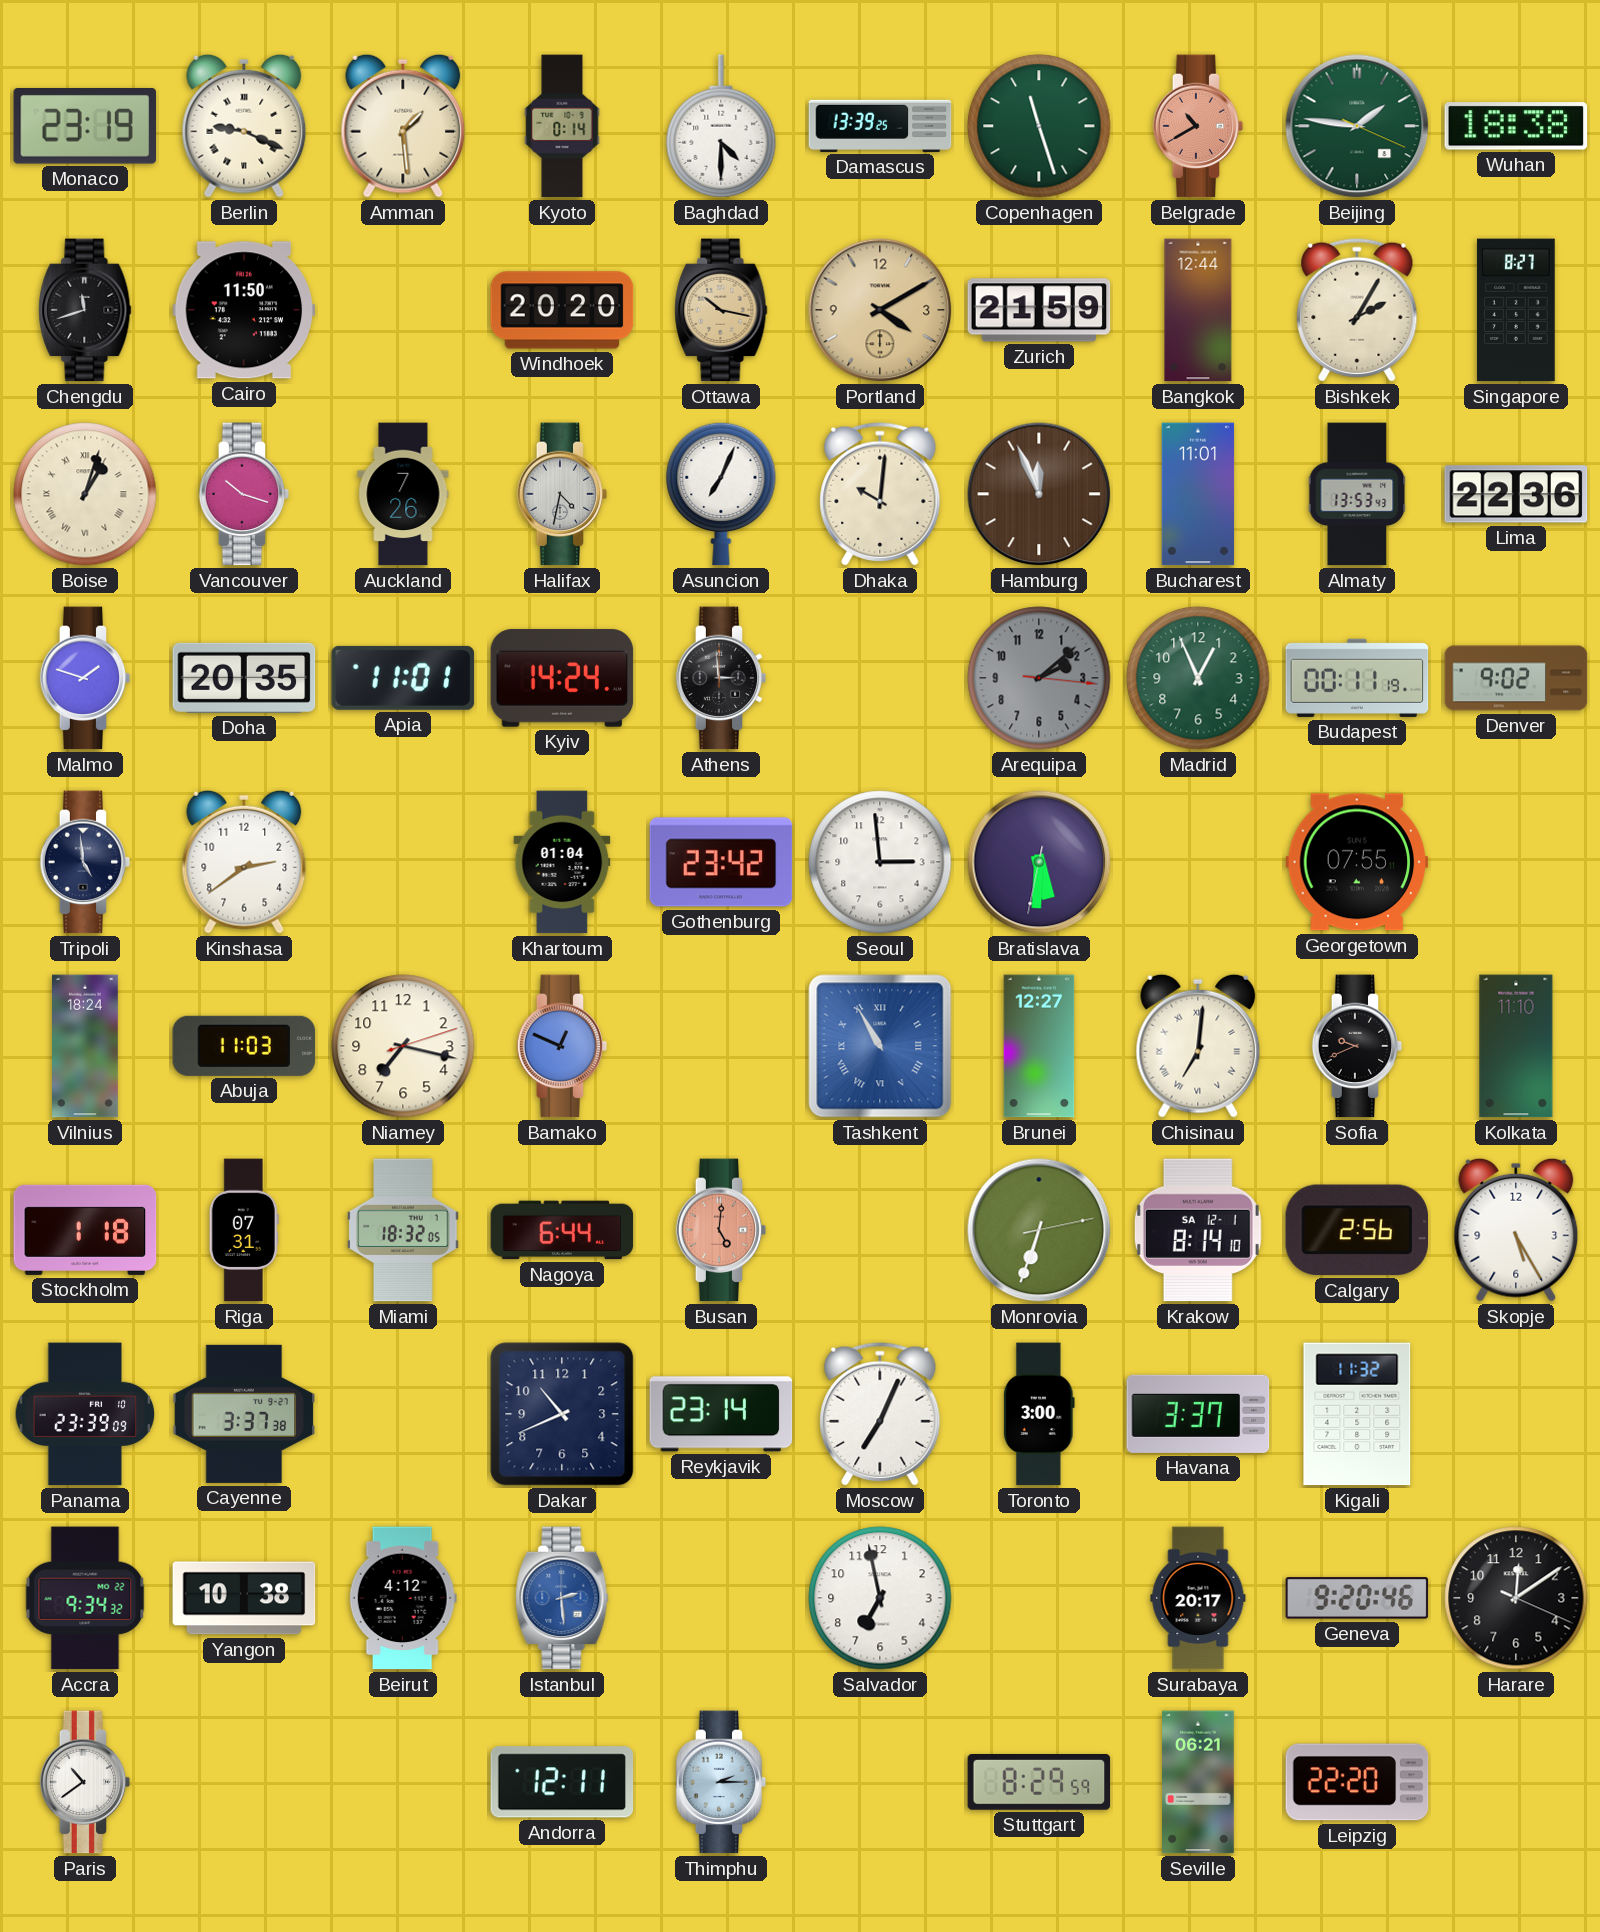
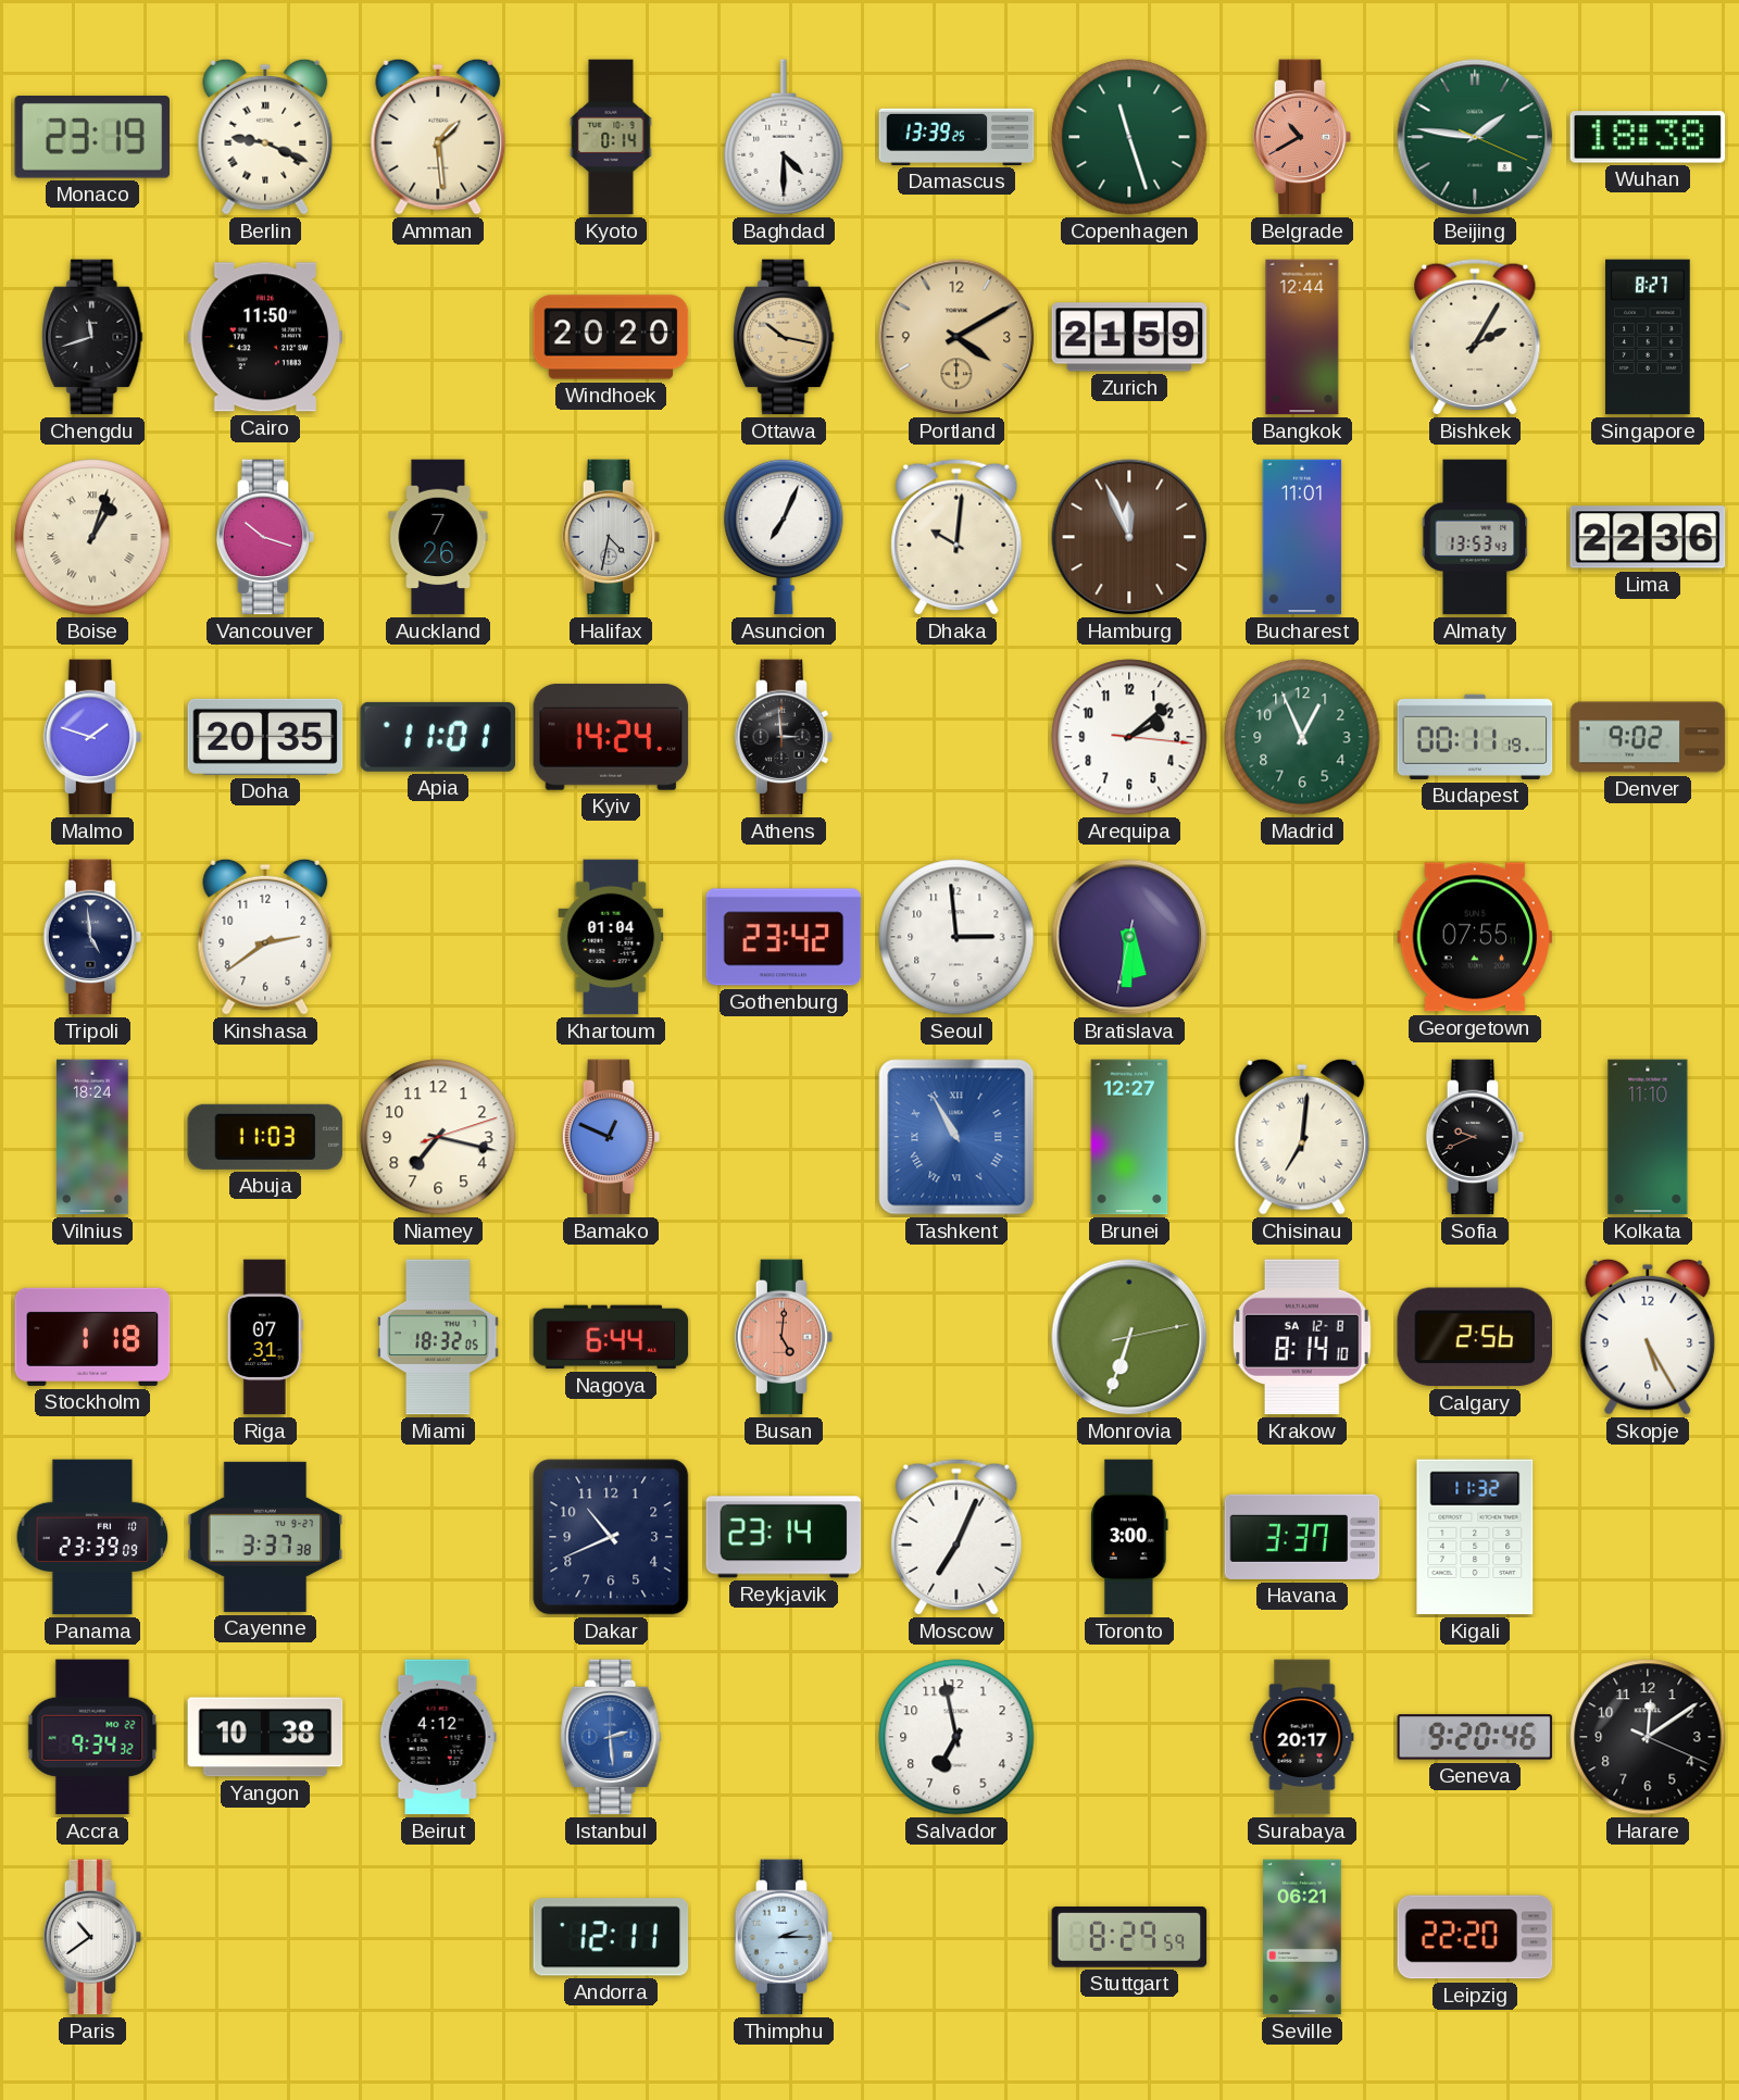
Arequipa dial: grey -> white
Krakow date: SA 12-1 -> SA 12-8
